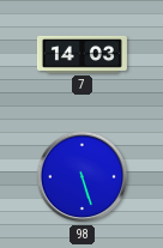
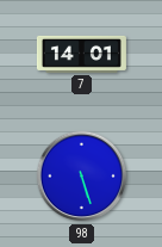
7: 14:03 -> 14:01
